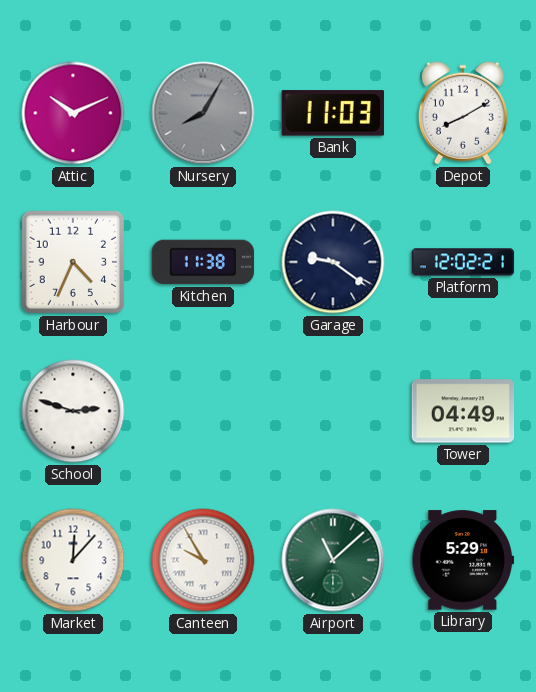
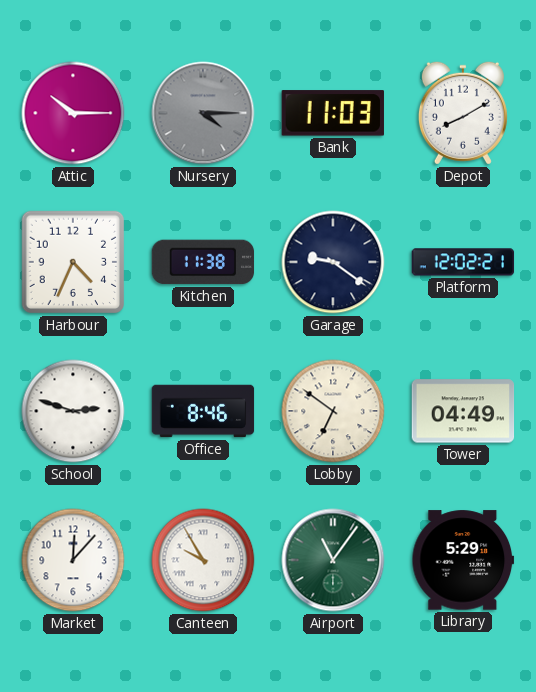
Attic: 10:11 -> 10:15
Nursery: 8:05 -> 4:15
Office: none -> 8:46
Lobby: none -> 6:51
Airport: 11:08 -> 11:06
